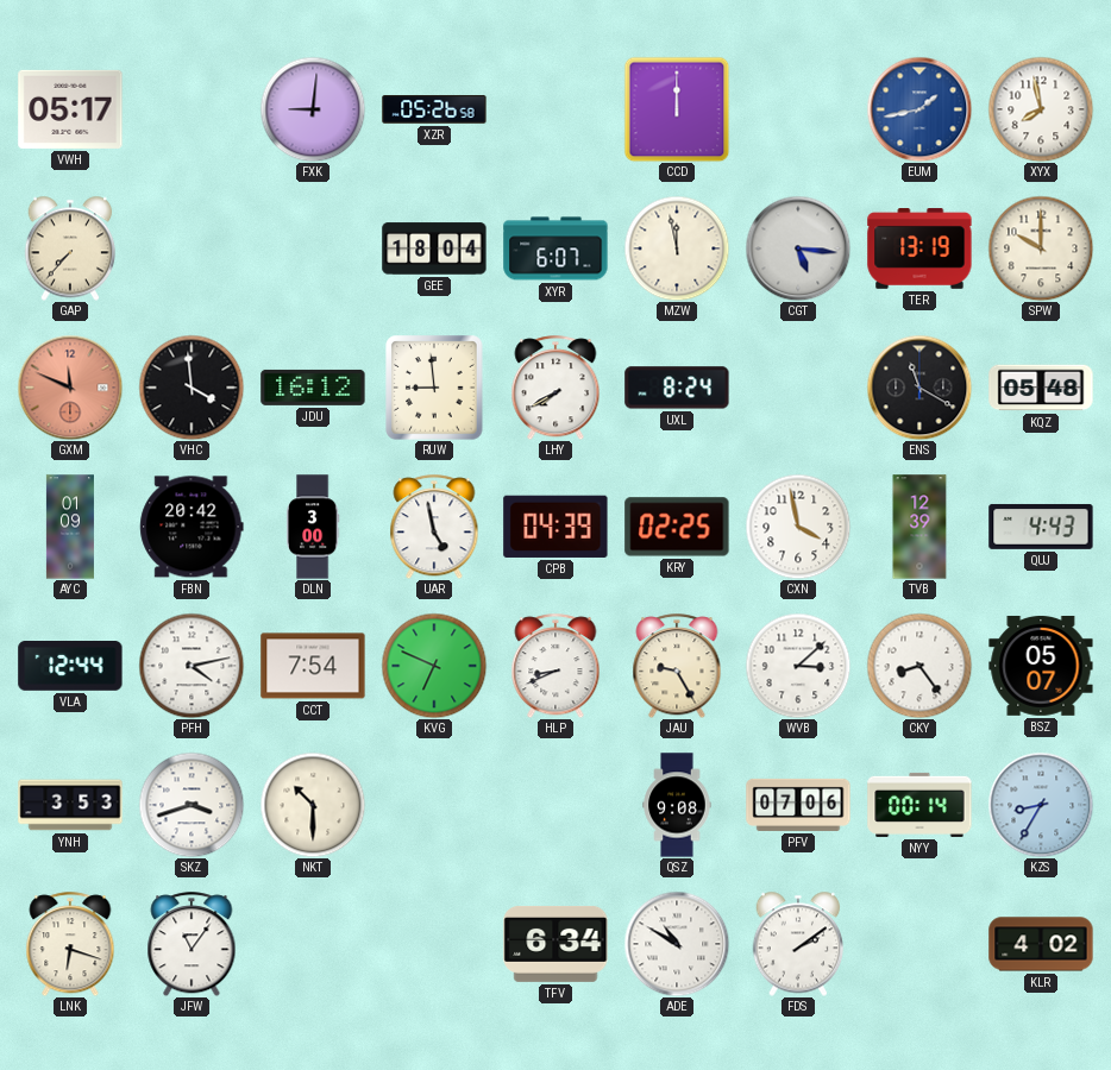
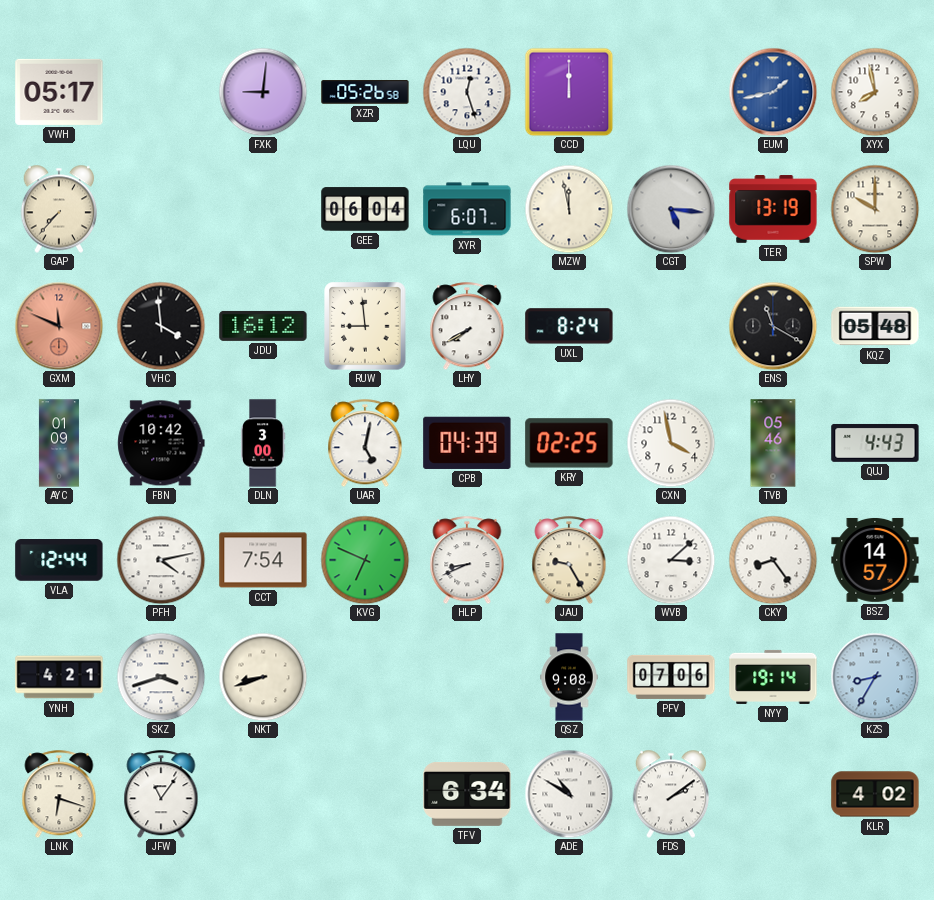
LQU: none -> 12:27
GEE: 18:04 -> 06:04
FBN: 20:42 -> 10:42
UAR: 4:58 -> 5:02
TVB: 12:39 -> 05:46
BSZ: 05:07 -> 14:57
YNH: 3:53 -> 4:21
NKT: 10:30 -> 8:42
NYY: 00:14 -> 19:14
